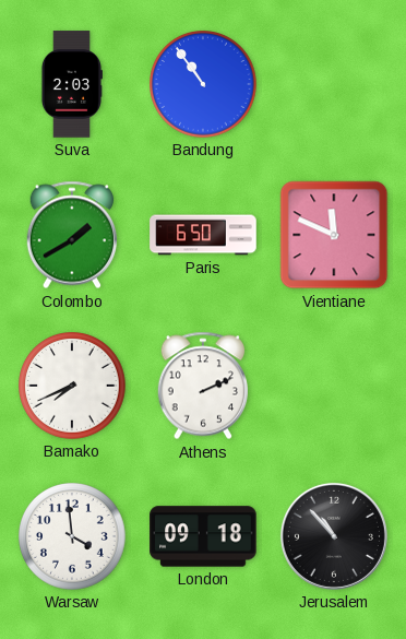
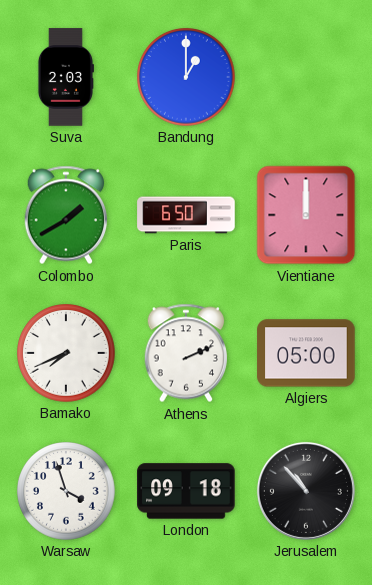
Bandung: 10:54 -> 1:00
Vientiane: 11:49 -> 12:00
Algiers: none -> 05:00
Warsaw: 3:59 -> 3:57
